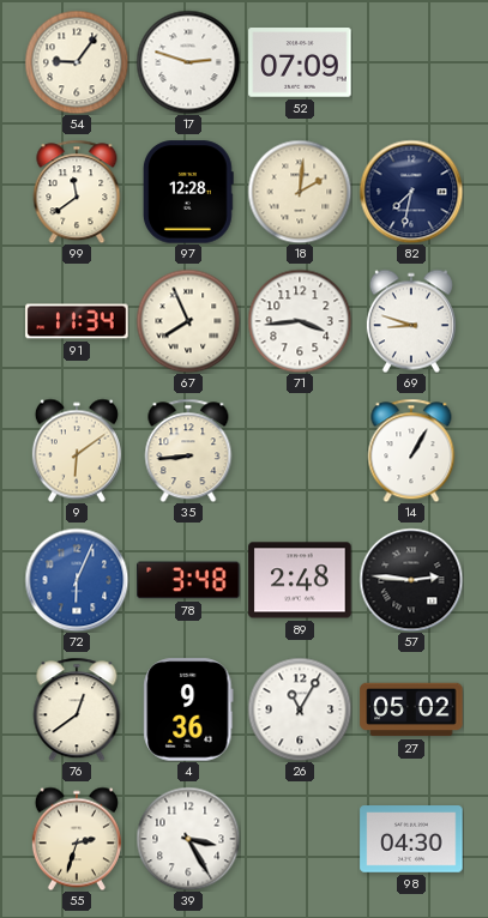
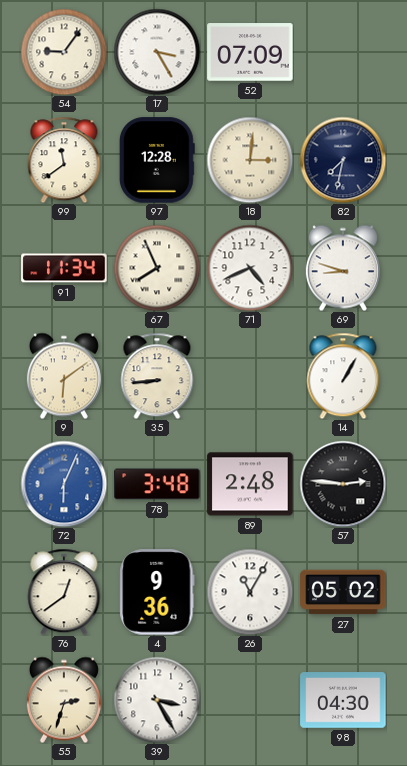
17: 2:48 -> 3:25
18: 2:01 -> 3:01
71: 3:44 -> 4:41
